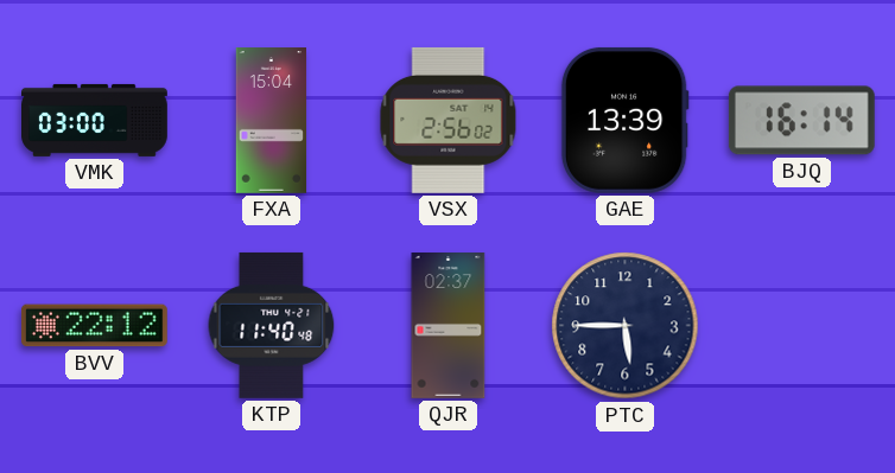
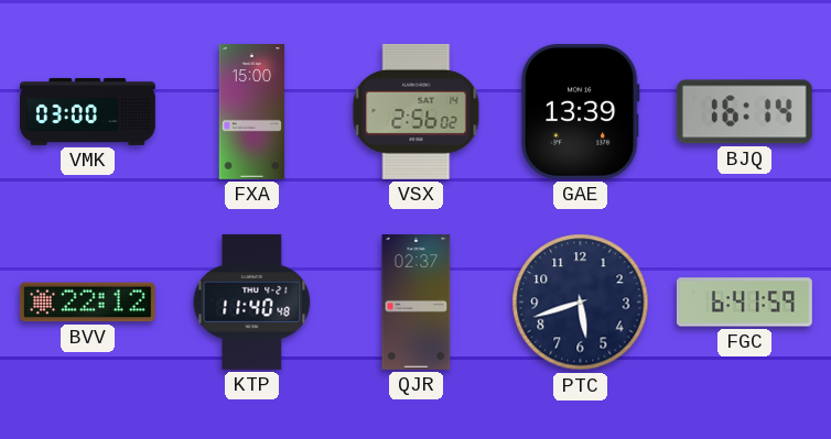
FXA: 15:04 -> 15:00
PTC: 5:45 -> 5:42
FGC: none -> 6:41
